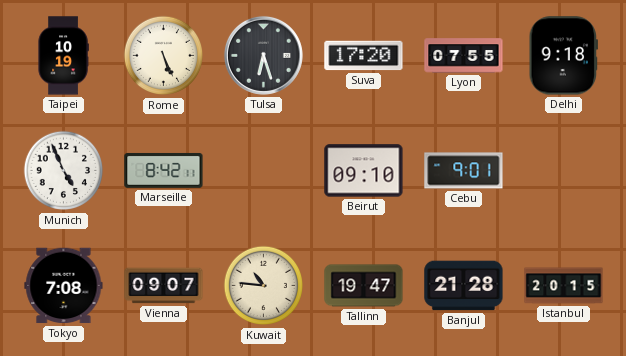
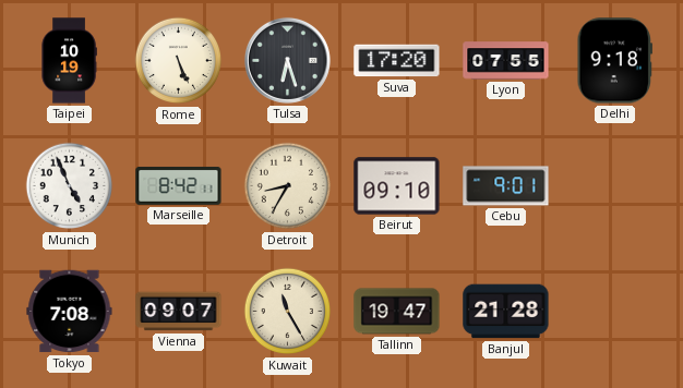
Detroit: none -> 8:35
Kuwait: 10:46 -> 11:25
Istanbul: 20:15 -> none
